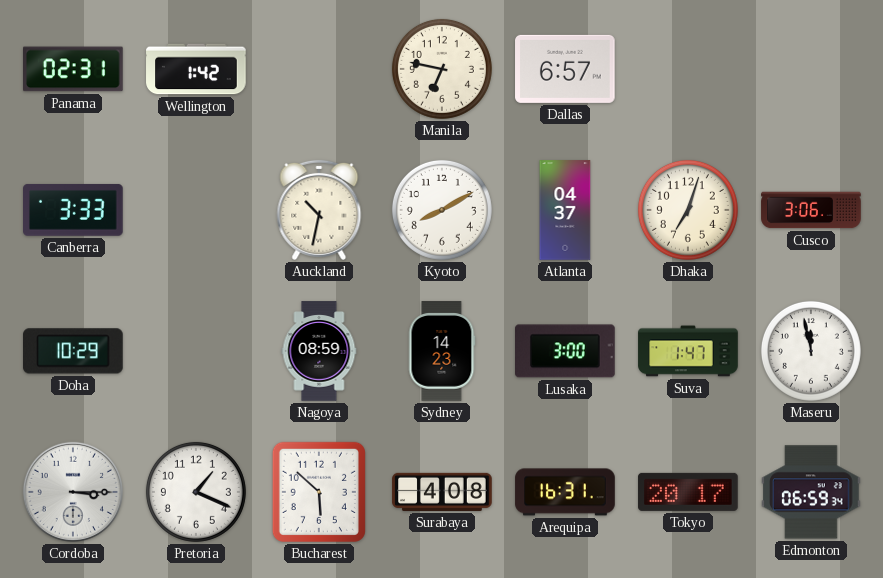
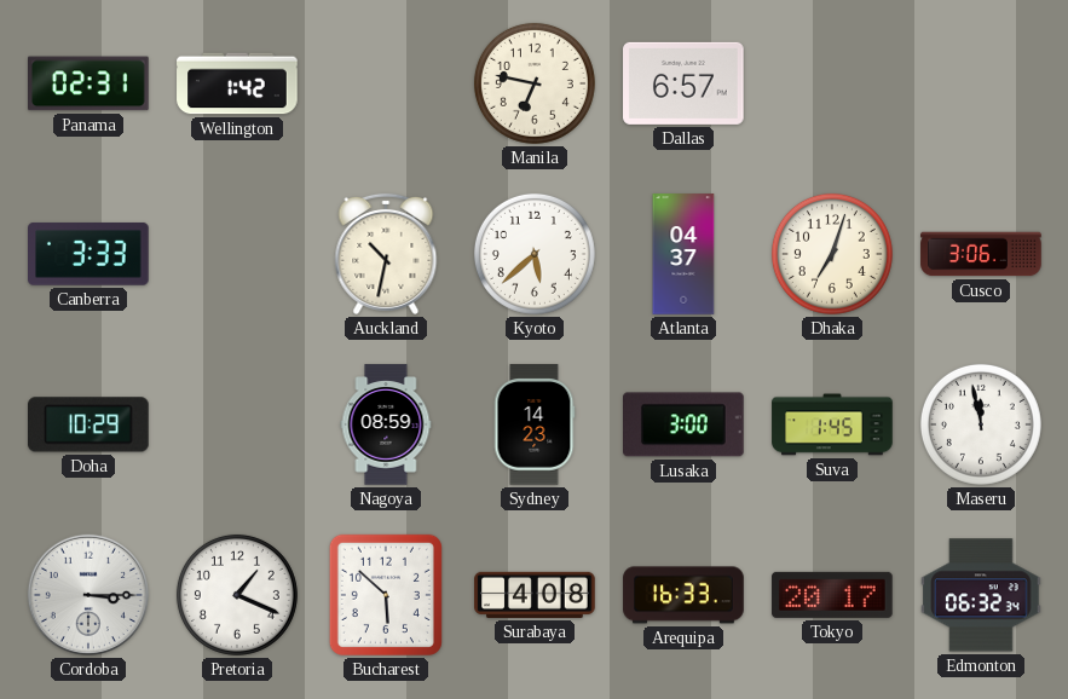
Kyoto: 8:10 -> 5:38
Suva: 1:47 -> 1:45
Arequipa: 16:31 -> 16:33
Edmonton: 06:59 -> 06:32
